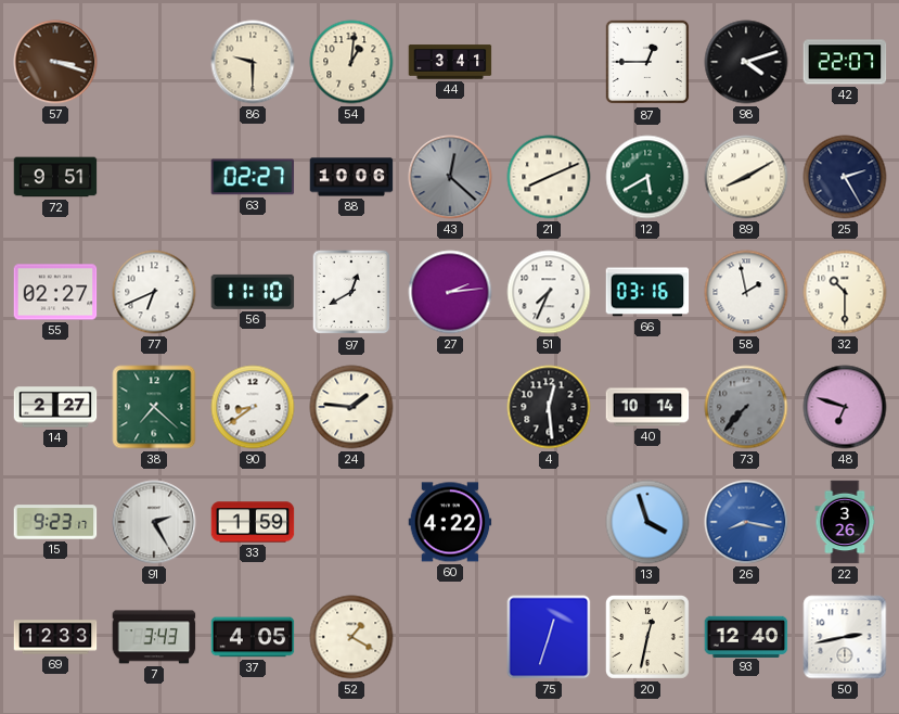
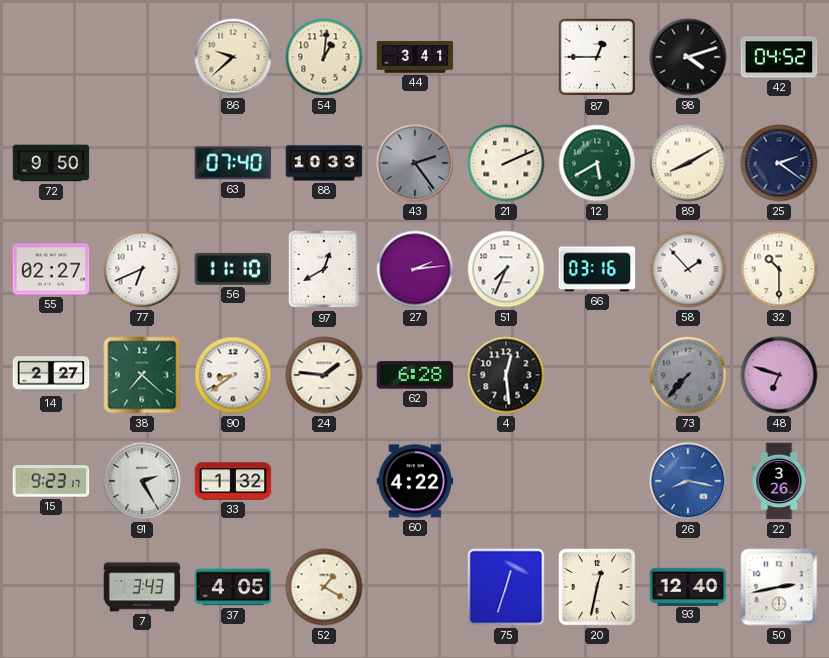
57: 3:18 -> none
86: 9:30 -> 9:38
42: 22:07 -> 04:52
72: 9:51 -> 9:50
63: 02:27 -> 07:40
88: 10:06 -> 10:33
43: 12:22 -> 2:24
21: 8:11 -> 2:11
25: 2:25 -> 2:21
58: 1:58 -> 1:53
62: none -> 6:28
40: 10:14 -> none
33: 1:59 -> 1:32
13: 3:57 -> none
69: 12:33 -> none
